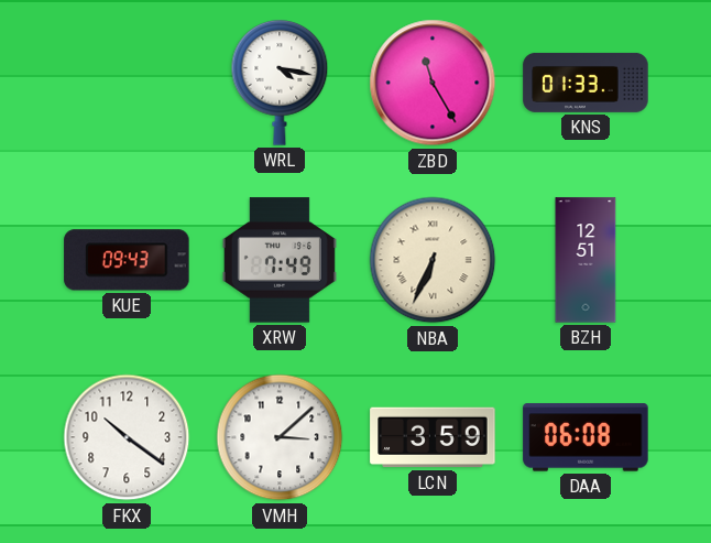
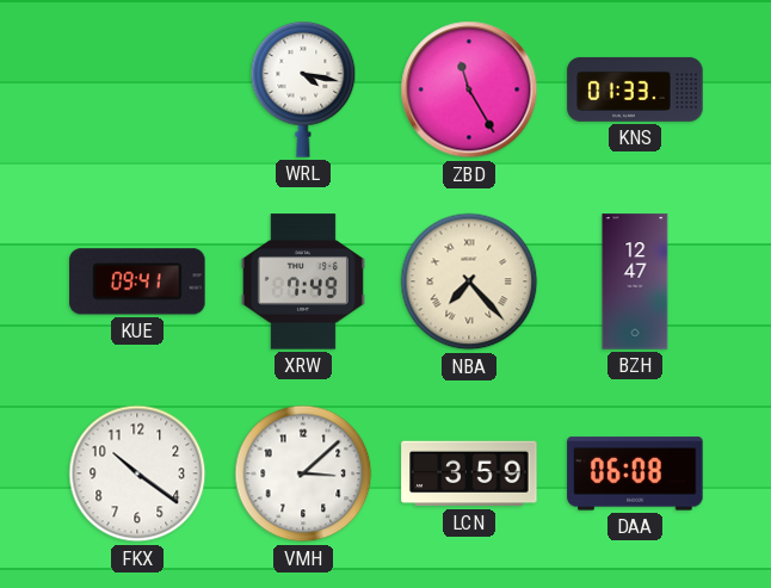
KUE: 09:43 -> 09:41
NBA: 6:34 -> 7:23
BZH: 12:51 -> 12:47
